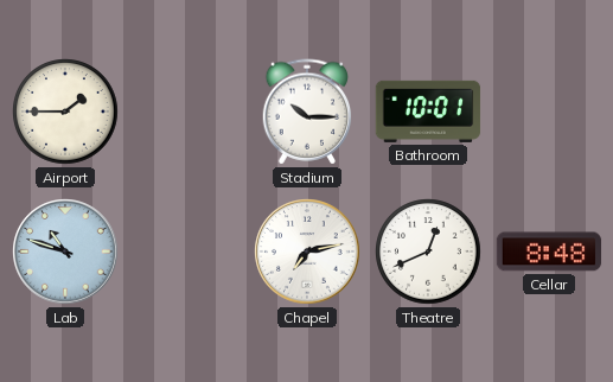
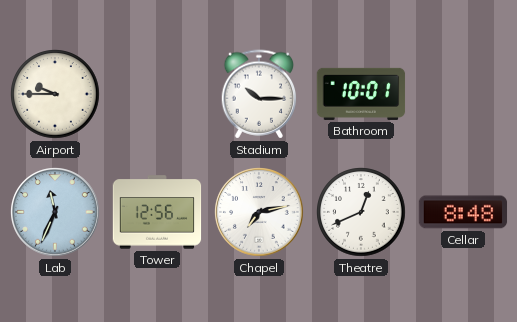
Airport: 1:45 -> 9:45
Lab: 10:48 -> 11:34
Tower: none -> 12:56
